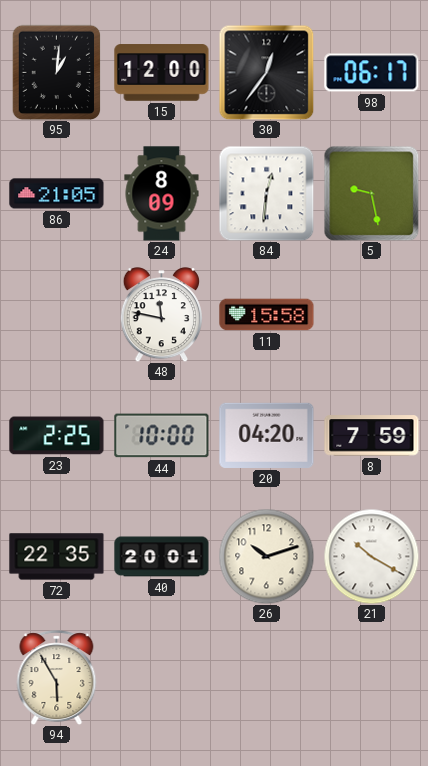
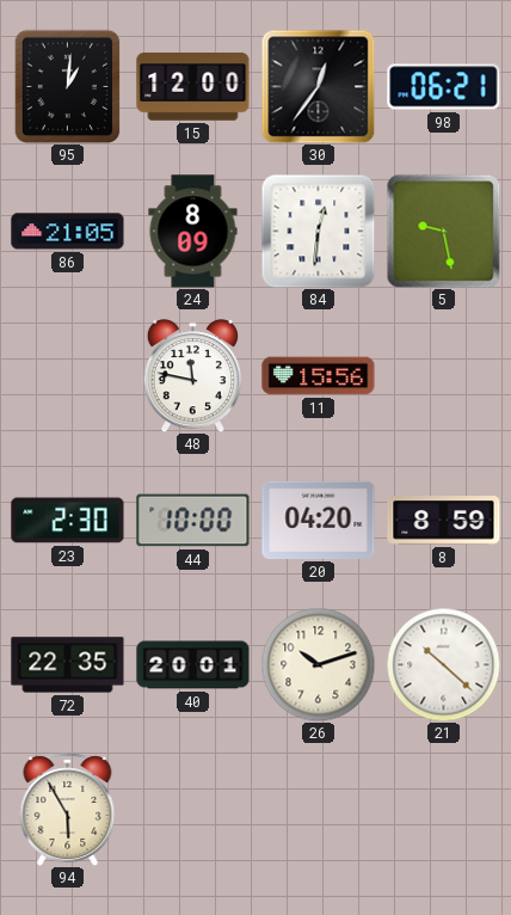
98: 06:17 -> 06:21
11: 15:58 -> 15:56
23: 2:25 -> 2:30
8: 7:59 -> 8:59
21: 10:20 -> 10:22
